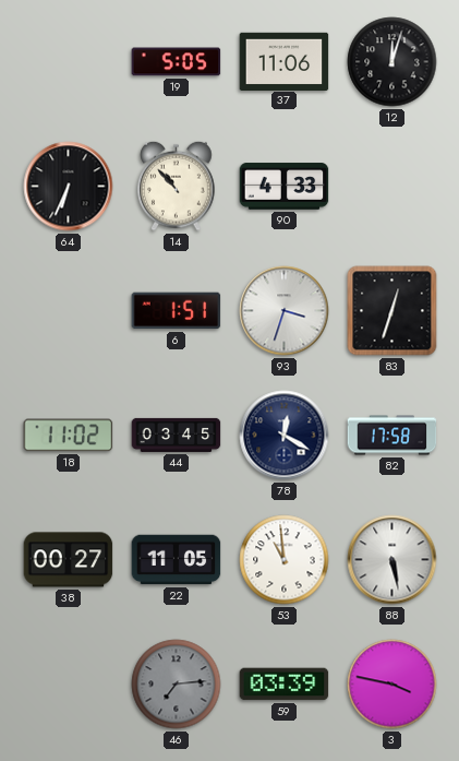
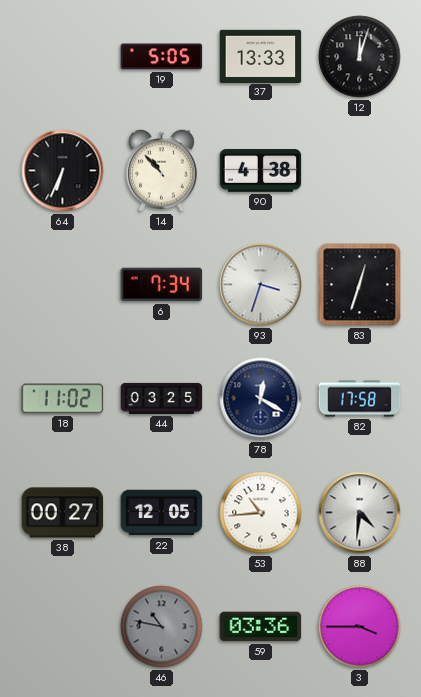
37: 11:06 -> 13:33
90: 4:33 -> 4:38
6: 1:51 -> 7:34
44: 03:45 -> 03:25
22: 11:05 -> 12:05
53: 10:59 -> 10:44
88: 5:28 -> 4:31
46: 7:14 -> 10:47
59: 03:39 -> 03:36
3: 3:47 -> 3:45
